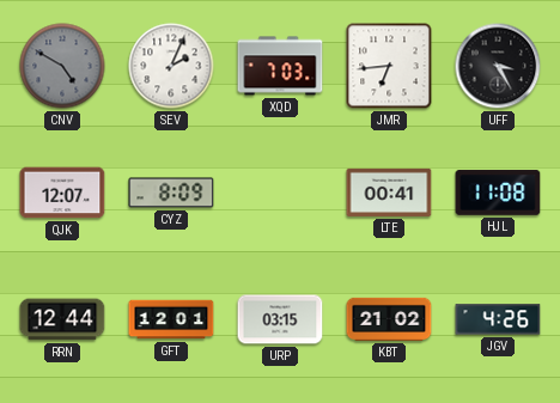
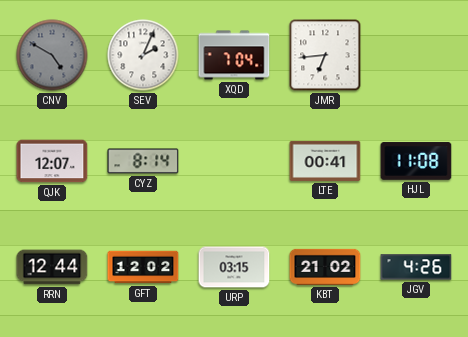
XQD: 7:03 -> 7:04
UFF: 3:25 -> none
CYZ: 8:09 -> 8:14
GFT: 12:01 -> 12:02
